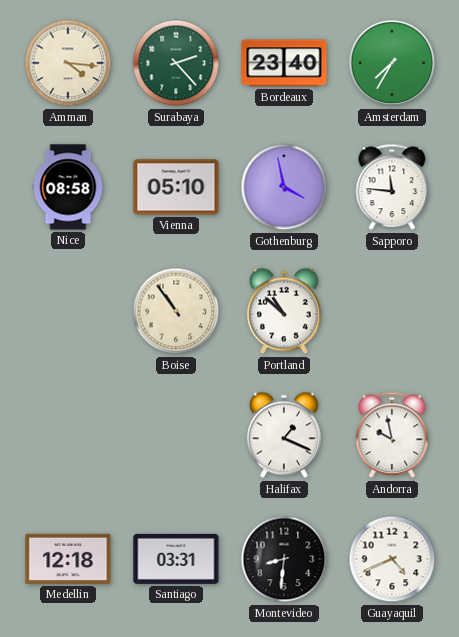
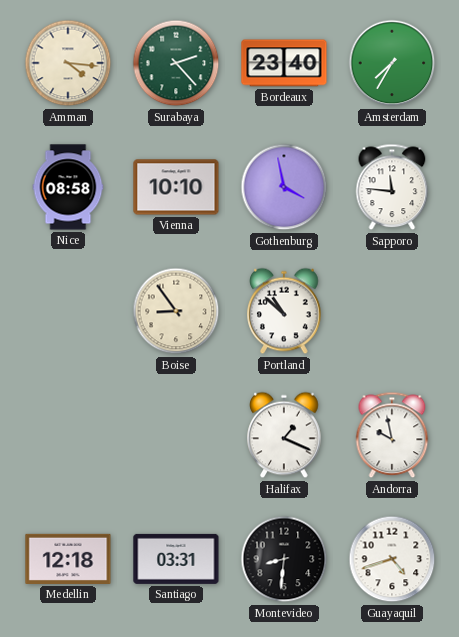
Vienna: 05:10 -> 10:10
Boise: 10:54 -> 8:54
Guayaquil: 4:41 -> 4:42
